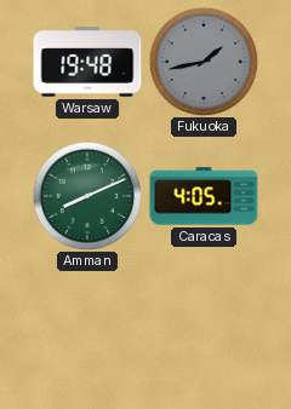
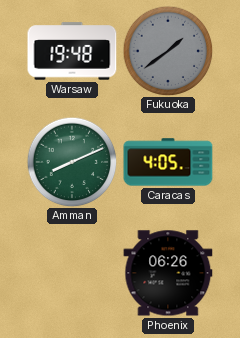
Fukuoka: 1:43 -> 1:39
Phoenix: none -> 06:26
